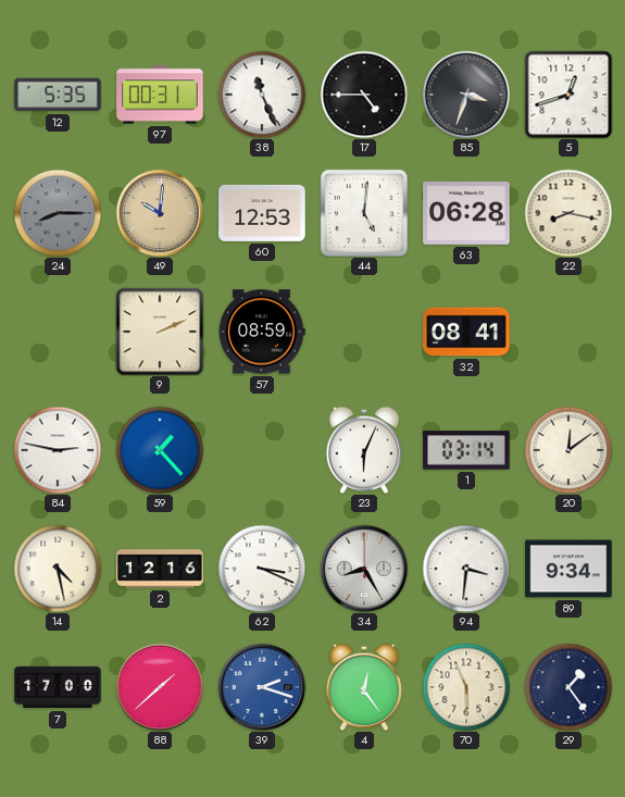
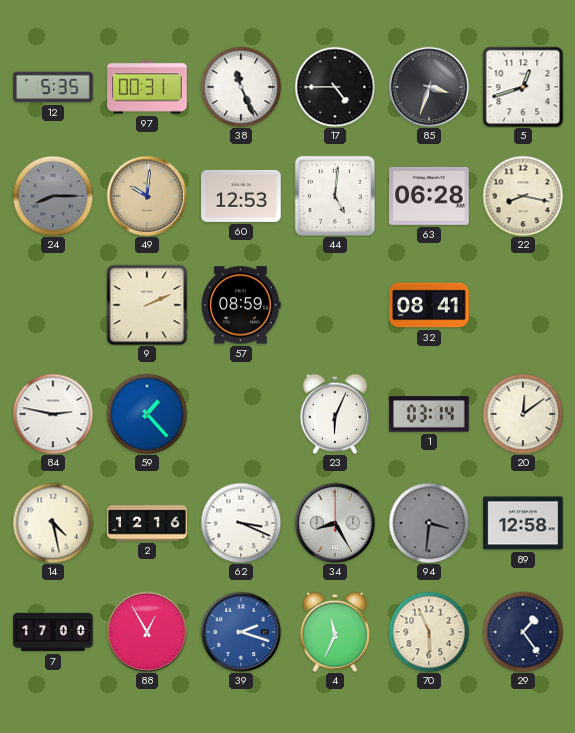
94 dial: white -> grey
89: 9:34 -> 12:58
88: 1:38 -> 12:55
4: 12:24 -> 11:34
